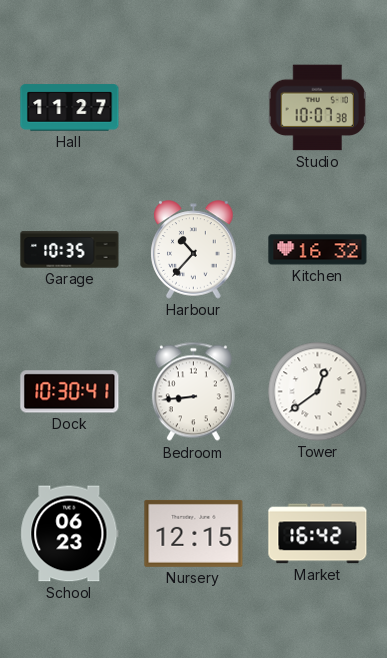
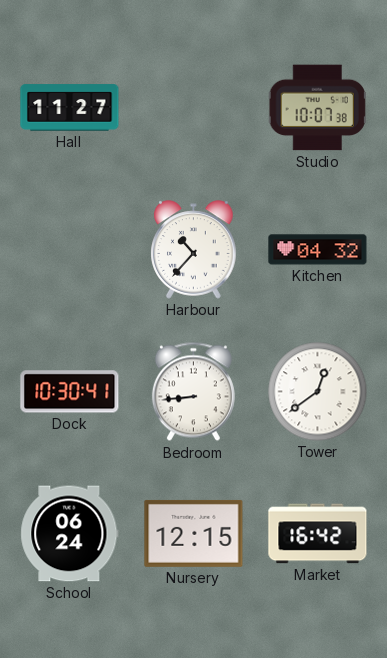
Garage: 10:35 -> none
Kitchen: 16:32 -> 04:32
School: 06:23 -> 06:24
